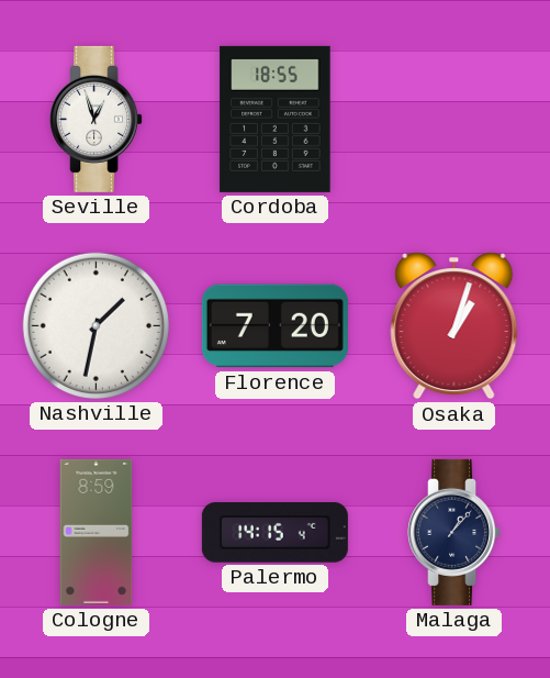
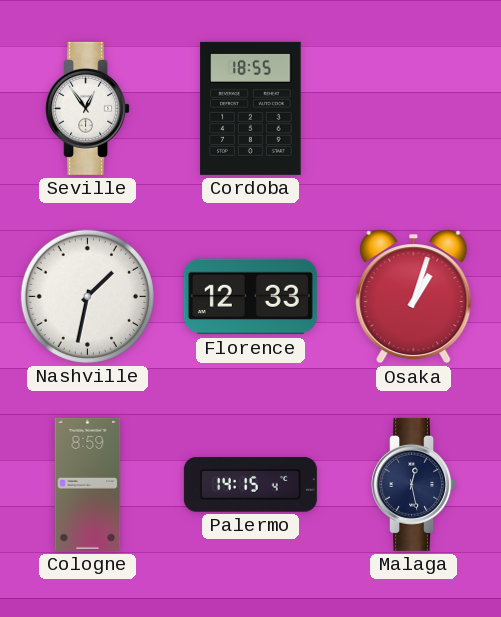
Seville: 12:57 -> 12:54
Florence: 7:20 -> 12:33
Malaga: 1:07 -> 12:28
